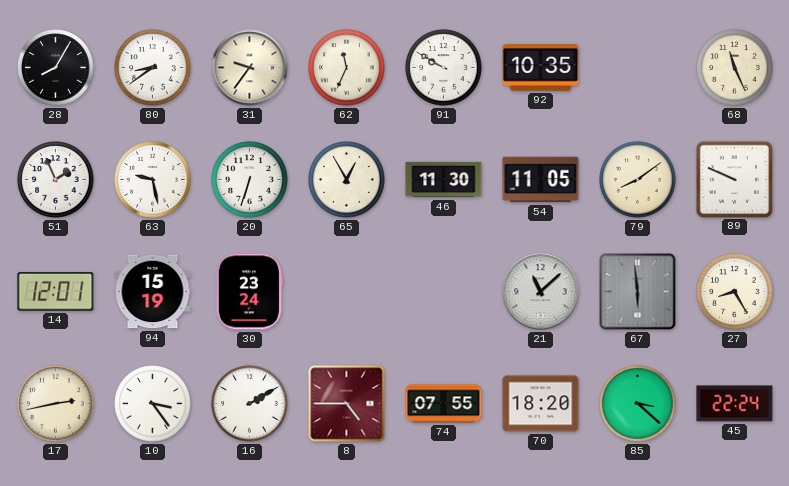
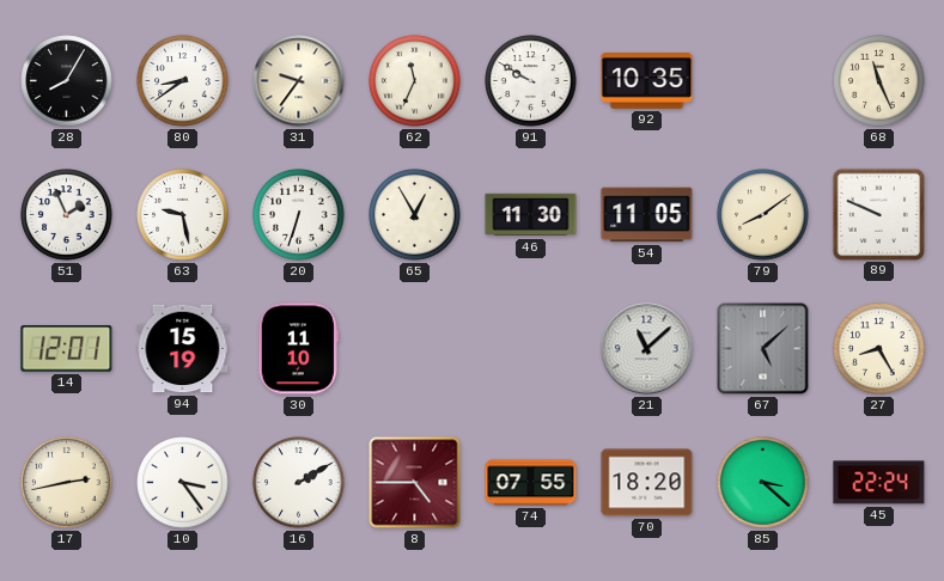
30: 23:24 -> 11:10
67: 5:59 -> 5:08
